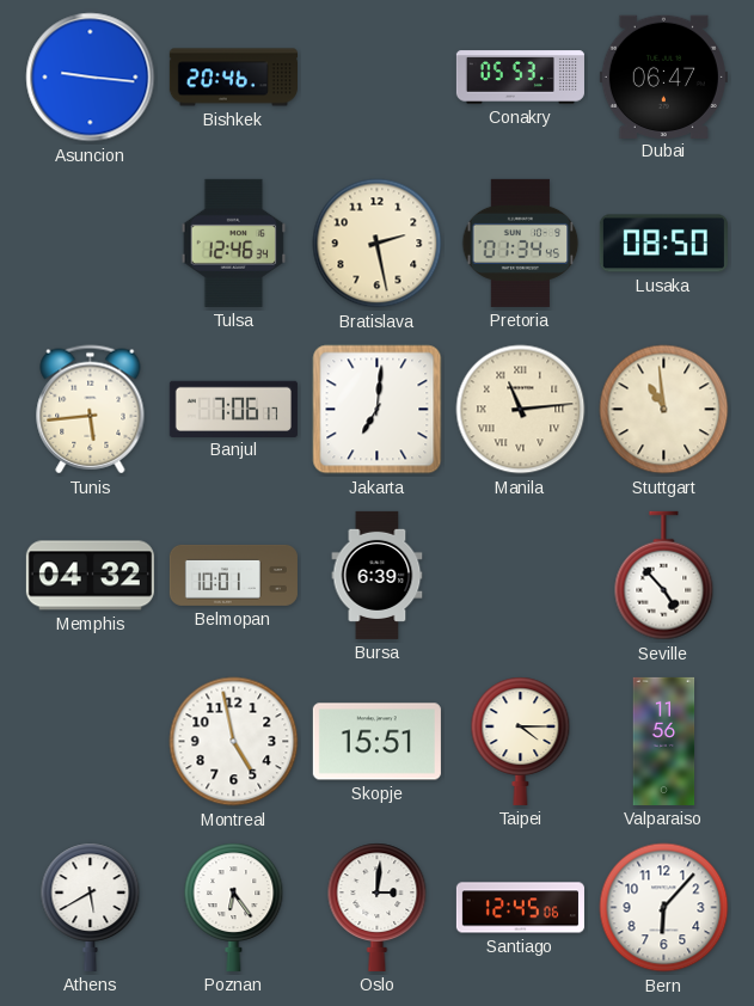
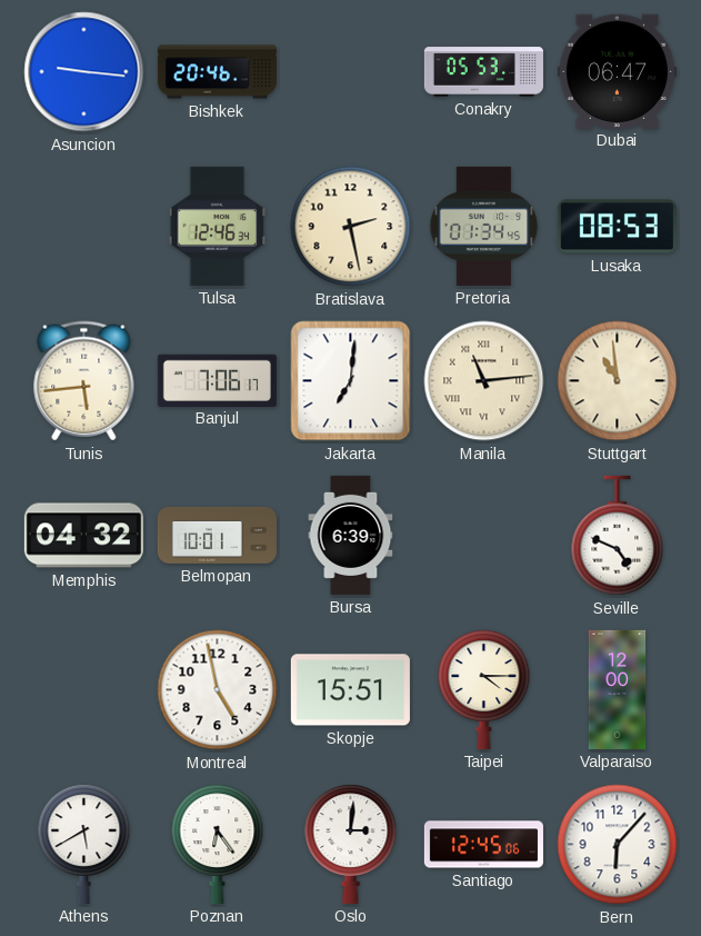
Lusaka: 08:50 -> 08:53
Seville: 4:53 -> 4:49
Valparaiso: 11:56 -> 12:00
